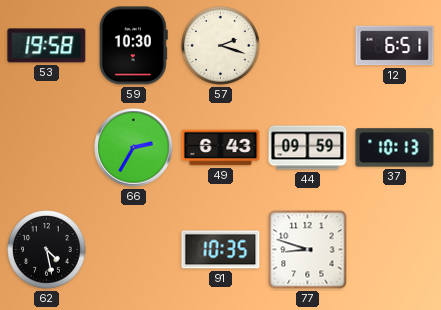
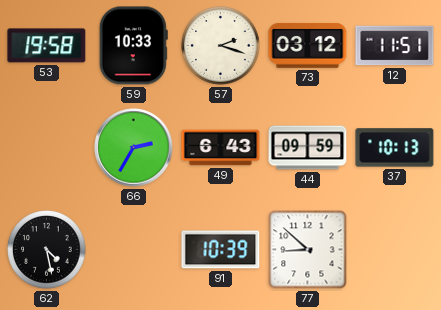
59: 10:30 -> 10:33
73: none -> 03:12
12: 6:51 -> 11:51
91: 10:35 -> 10:39
77: 8:48 -> 8:52
